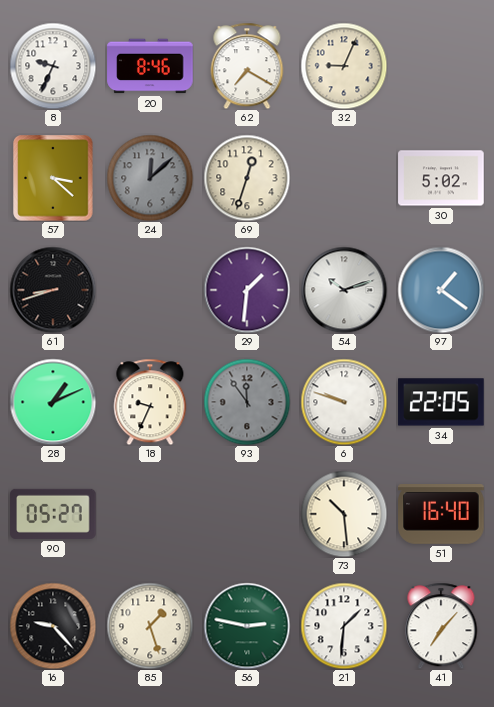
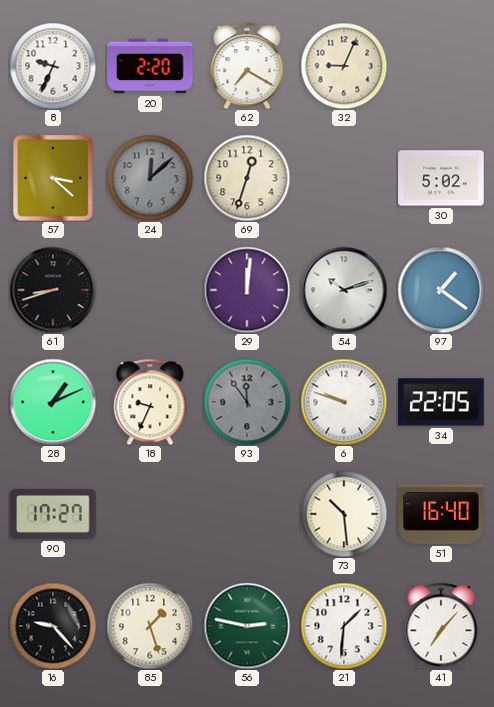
20: 8:46 -> 2:20
29: 1:31 -> 12:01
90: 05:27 -> 17:27
